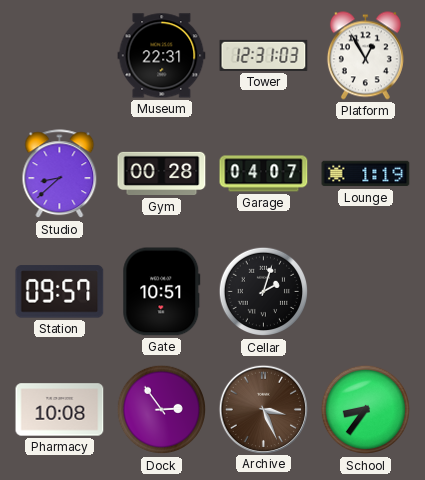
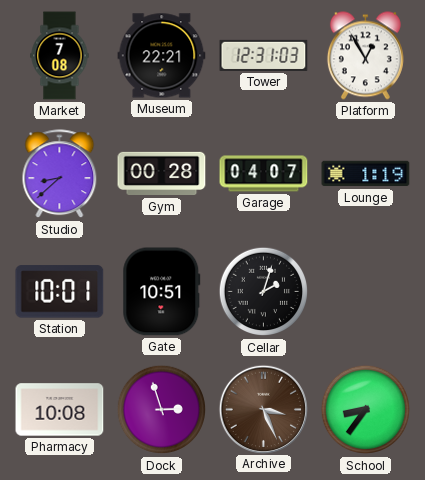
Market: none -> 7:08
Museum: 22:31 -> 22:21
Station: 09:57 -> 10:01
Dock: 2:54 -> 2:57
